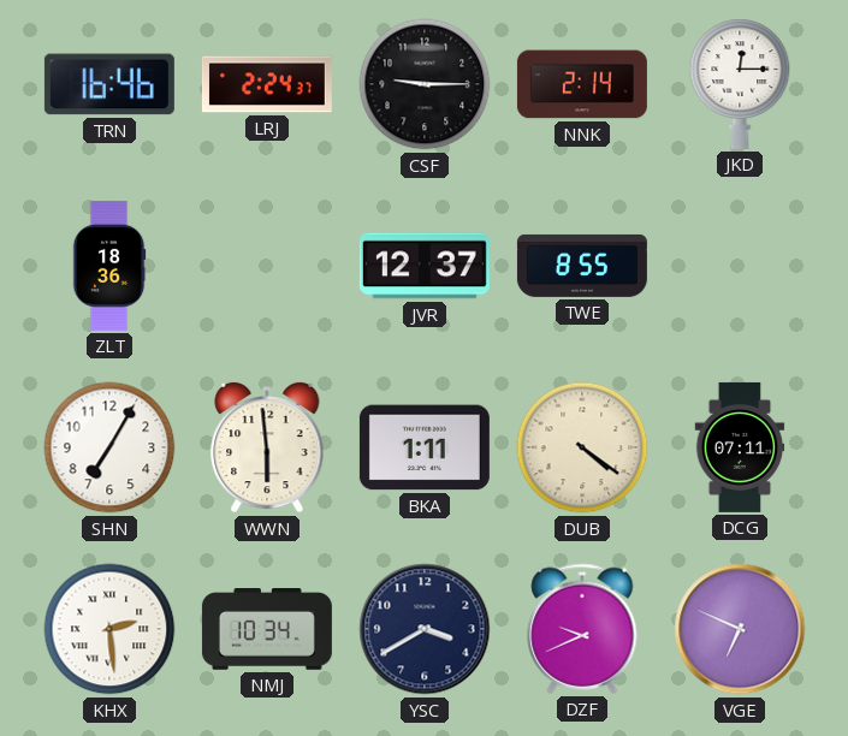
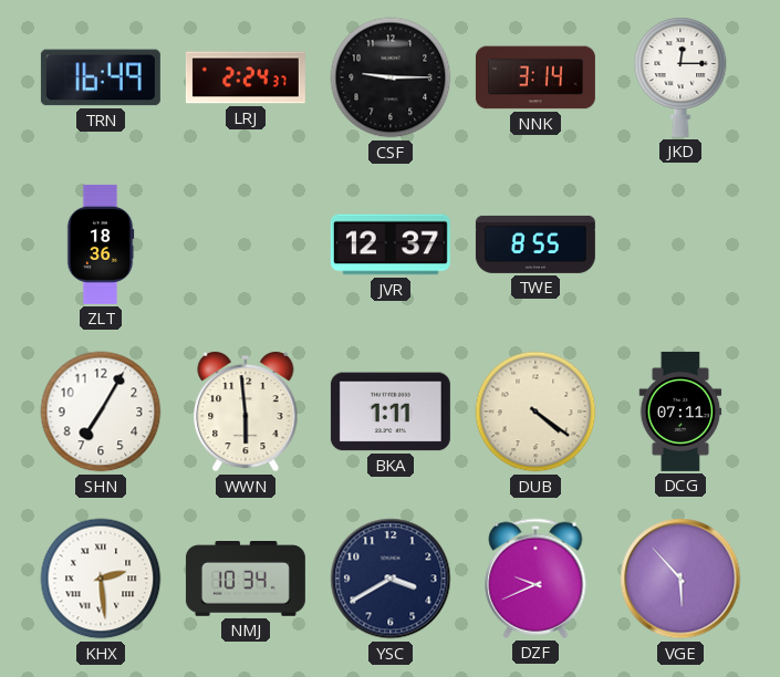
TRN: 16:46 -> 16:49
NNK: 2:14 -> 3:14
VGE: 6:49 -> 5:53
